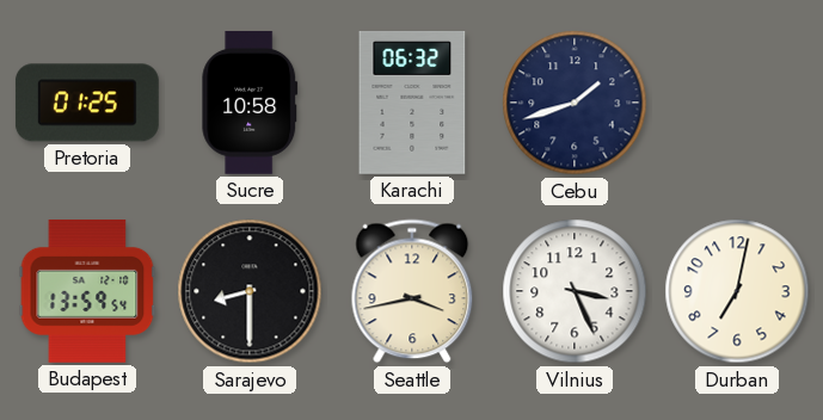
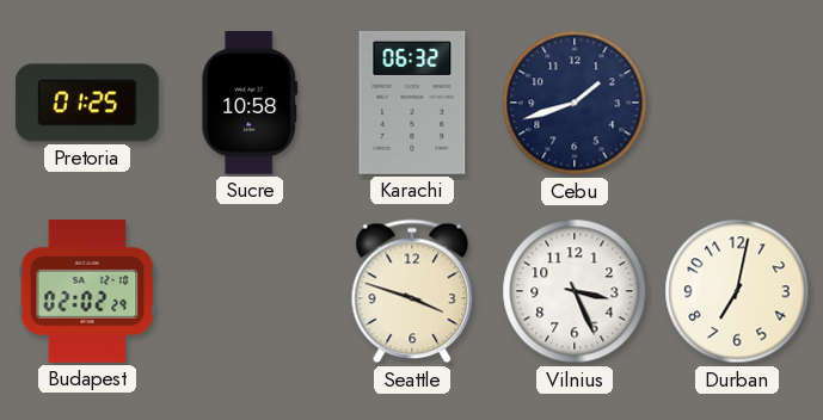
Budapest: 13:59 -> 02:02
Sarajevo: 8:30 -> none
Seattle: 3:43 -> 3:48
